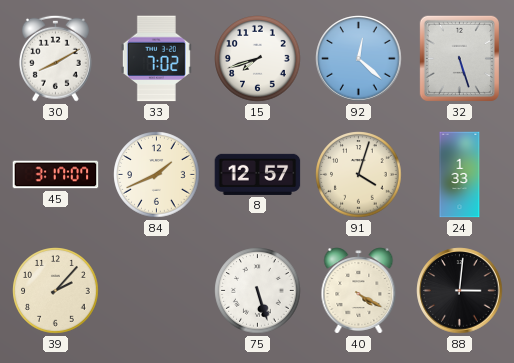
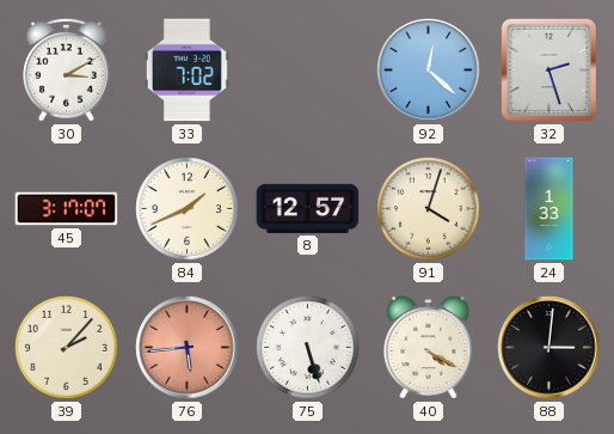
30: 8:10 -> 3:10
15: 7:42 -> none
32: 5:27 -> 2:27
76: none -> 5:44
